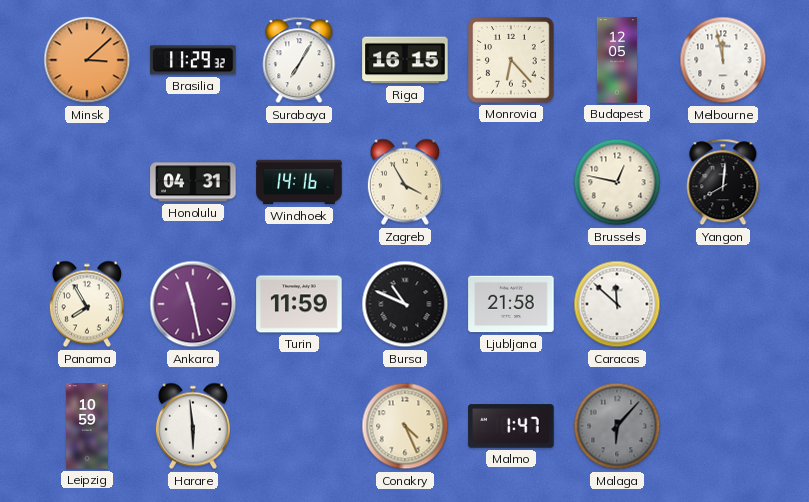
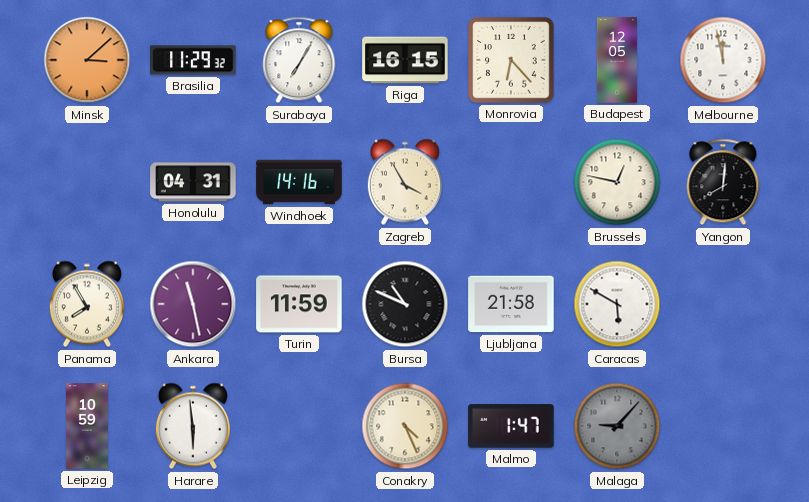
Caracas: 11:52 -> 5:50
Malaga: 6:07 -> 9:07
